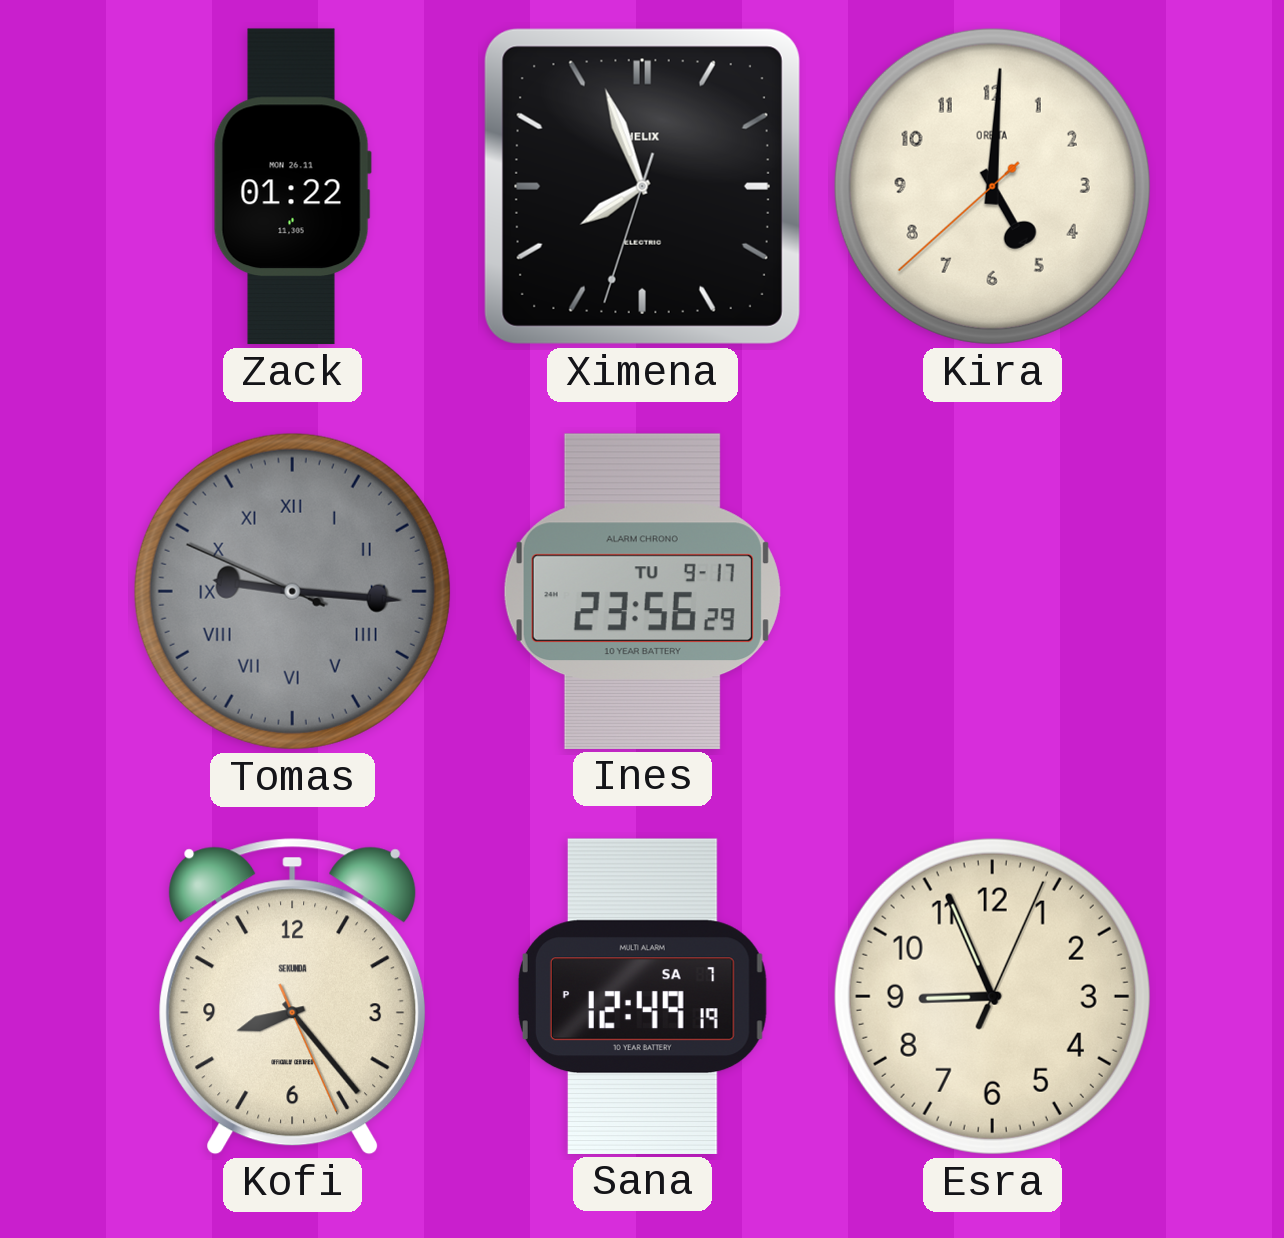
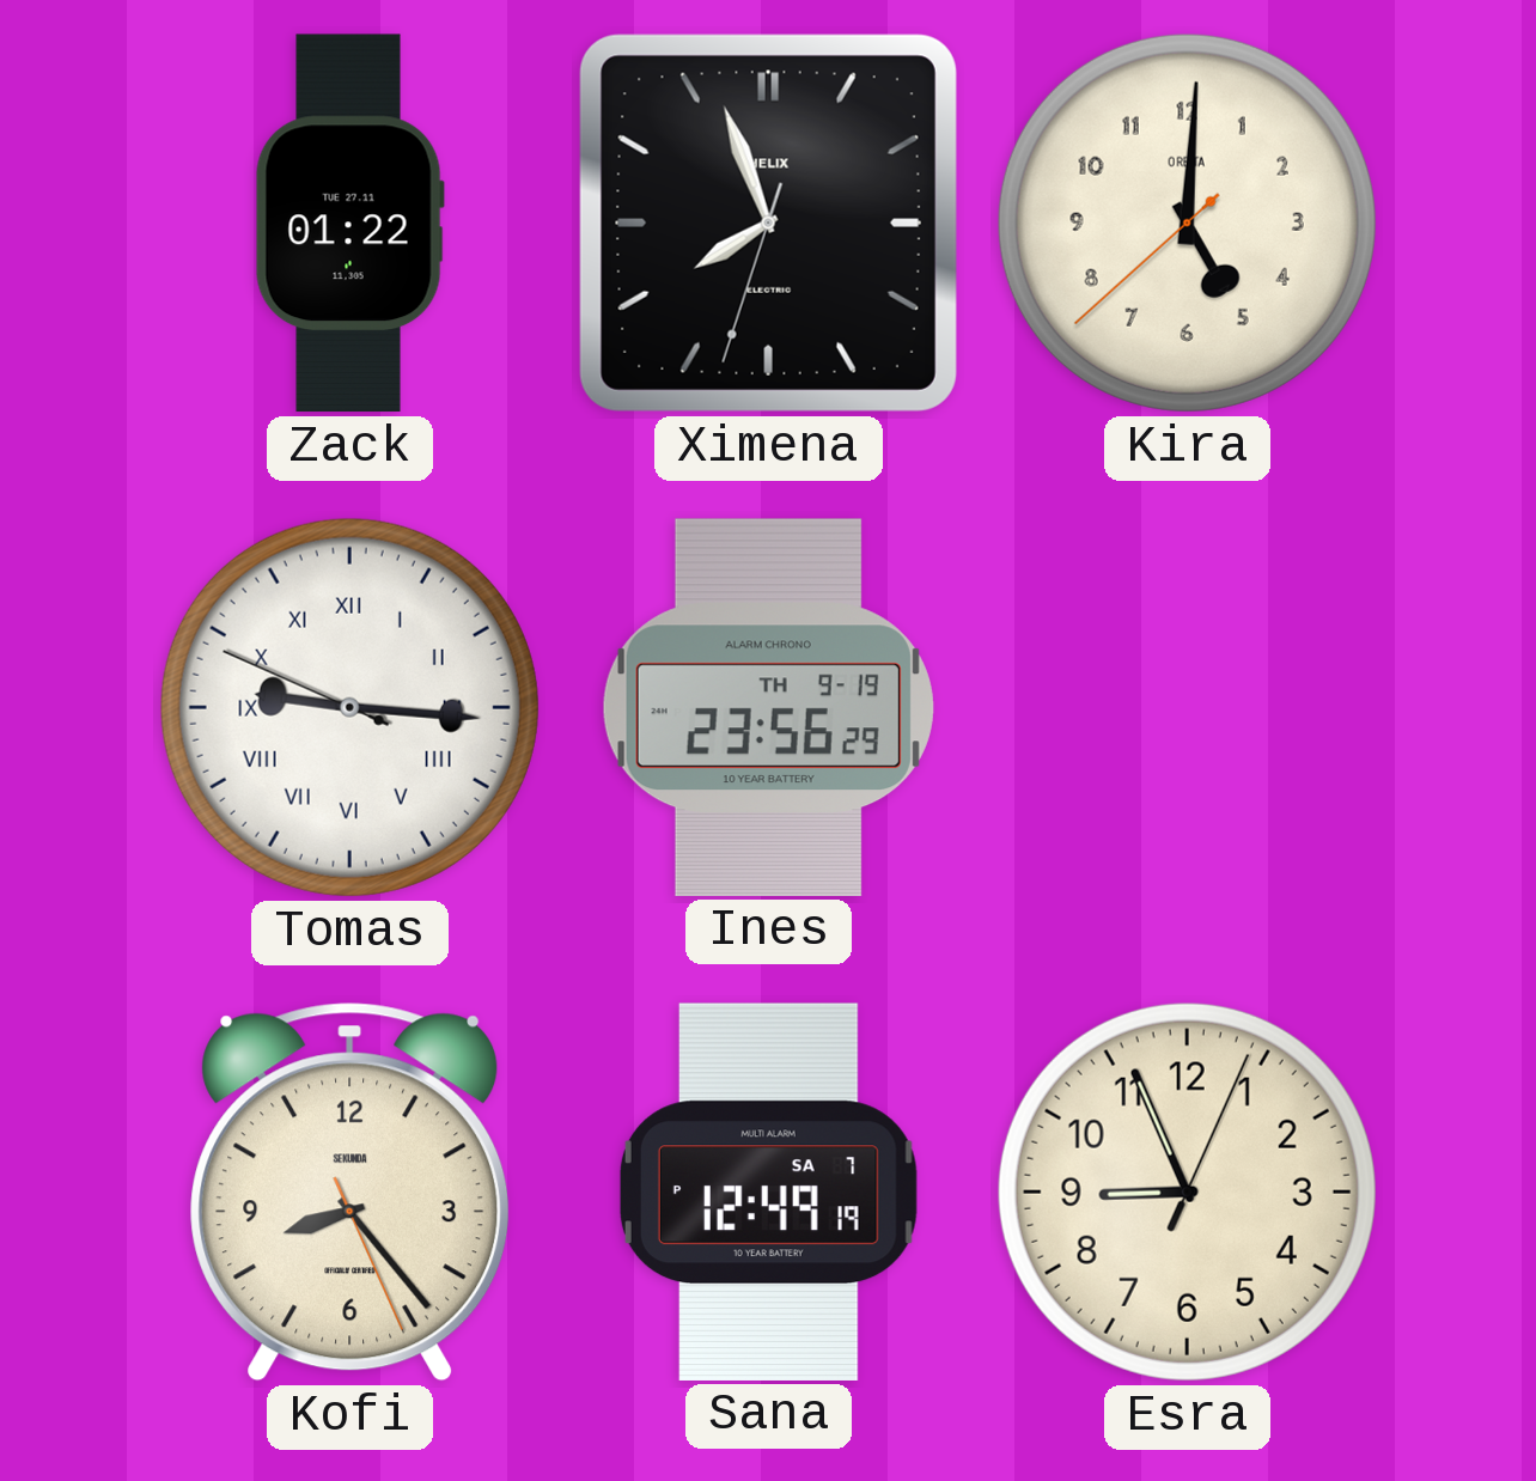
Zack date: MON 26.11 -> TUE 27.11
Tomas dial: grey -> white
Ines date: TU 9-17 -> TH 9-19
